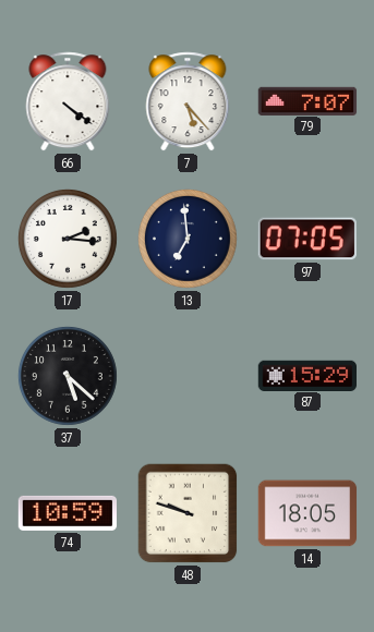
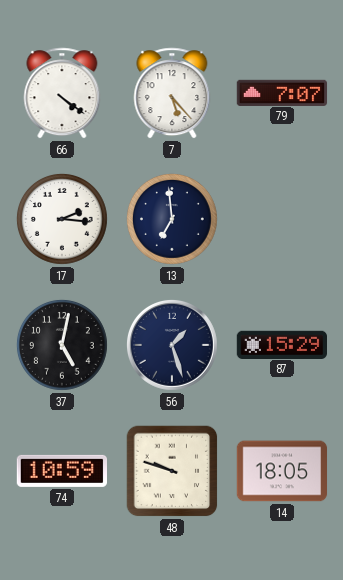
97: 07:05 -> none
37: 5:22 -> 5:02
56: none -> 1:27
